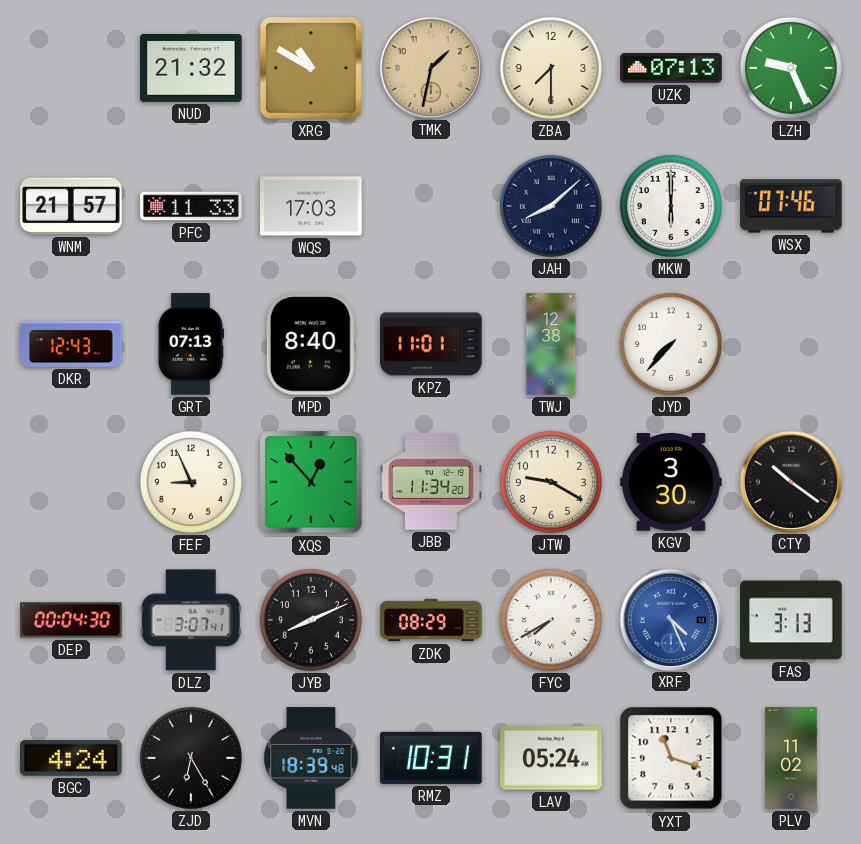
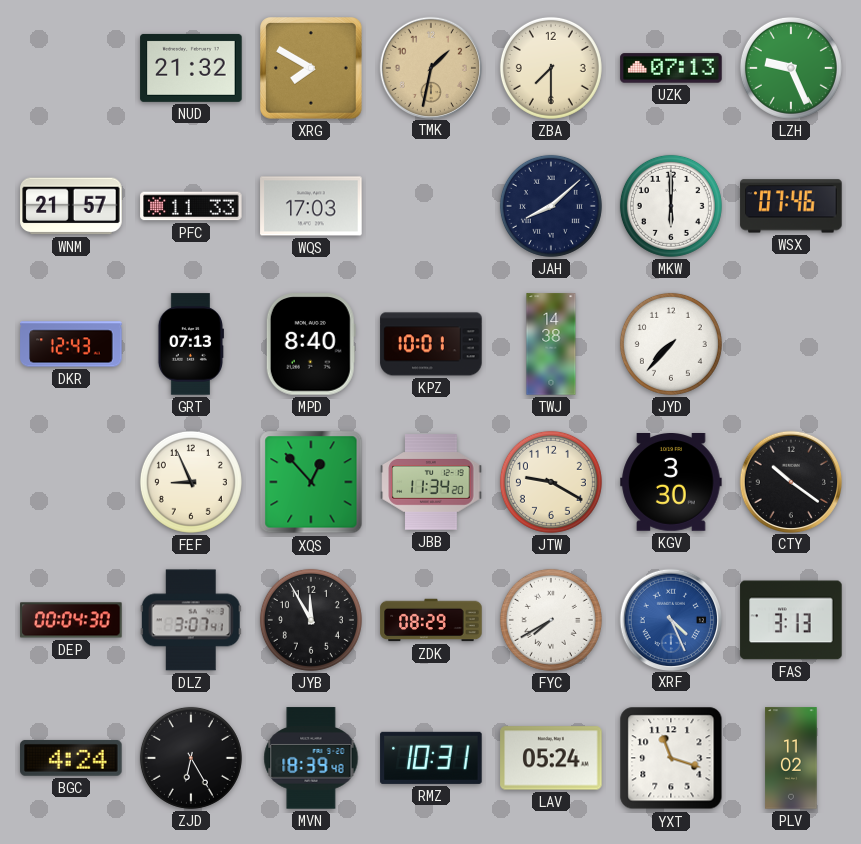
XRG: 10:50 -> 7:50
KPZ: 11:01 -> 10:01
TWJ: 12:38 -> 14:38
JYB: 8:11 -> 11:55
